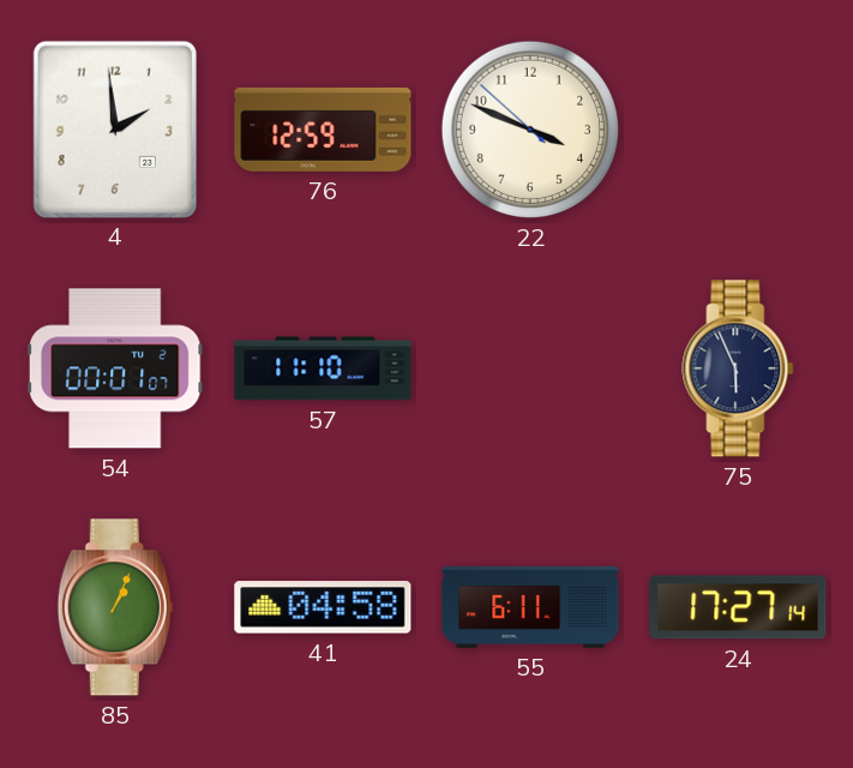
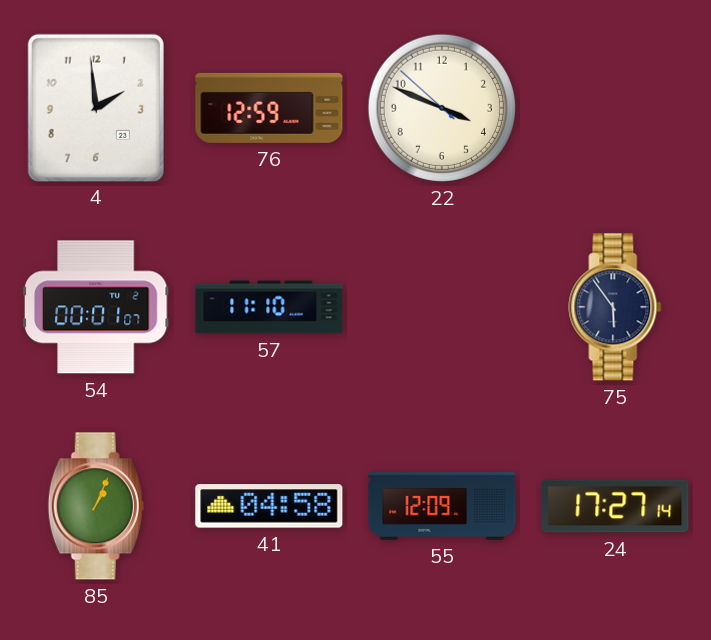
75: 5:56 -> 5:54
55: 6:11 -> 12:09
